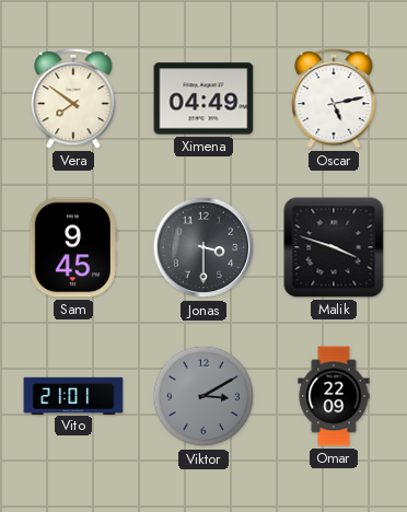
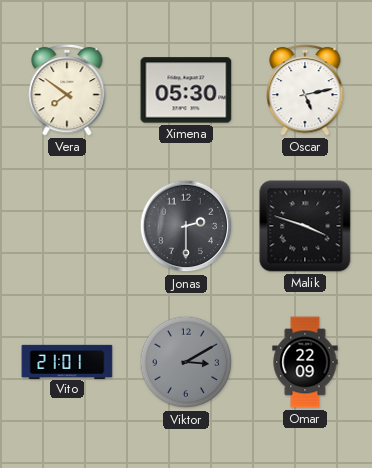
Ximena: 04:49 -> 05:30
Sam: 9:45 -> none
Jonas: 3:30 -> 2:30
